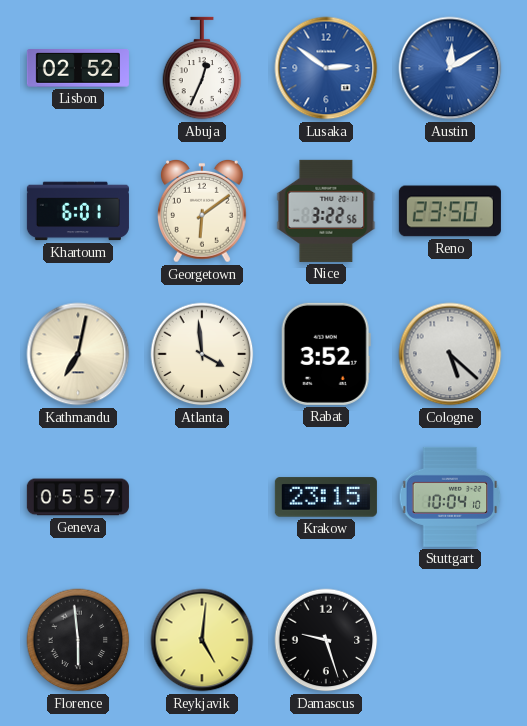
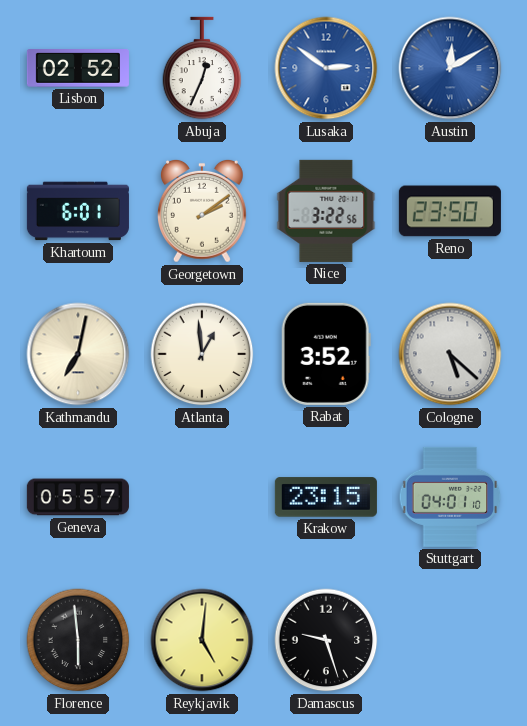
Georgetown: 6:09 -> 2:09
Atlanta: 3:59 -> 12:59
Stuttgart: 10:04 -> 04:01
